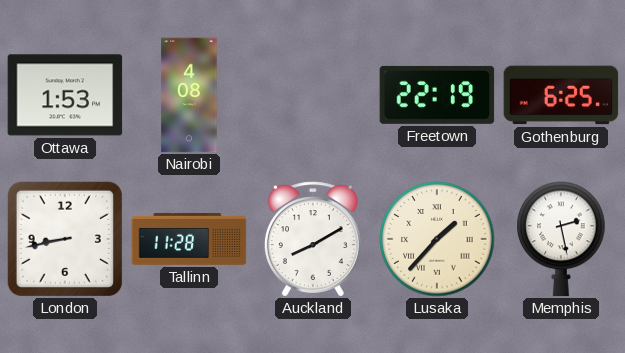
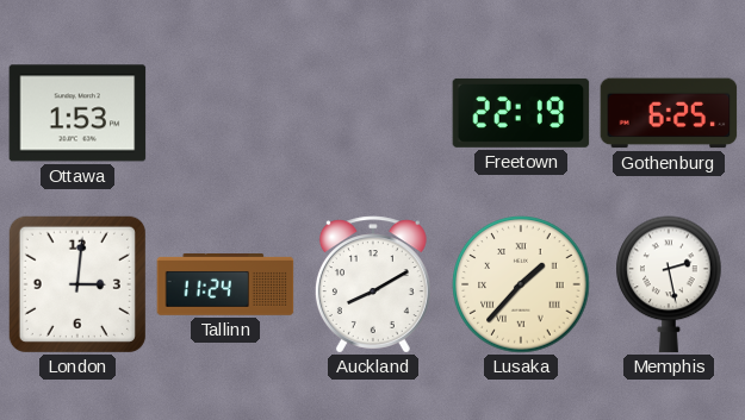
Nairobi: 4:08 -> none
London: 8:43 -> 3:01
Tallinn: 11:28 -> 11:24
